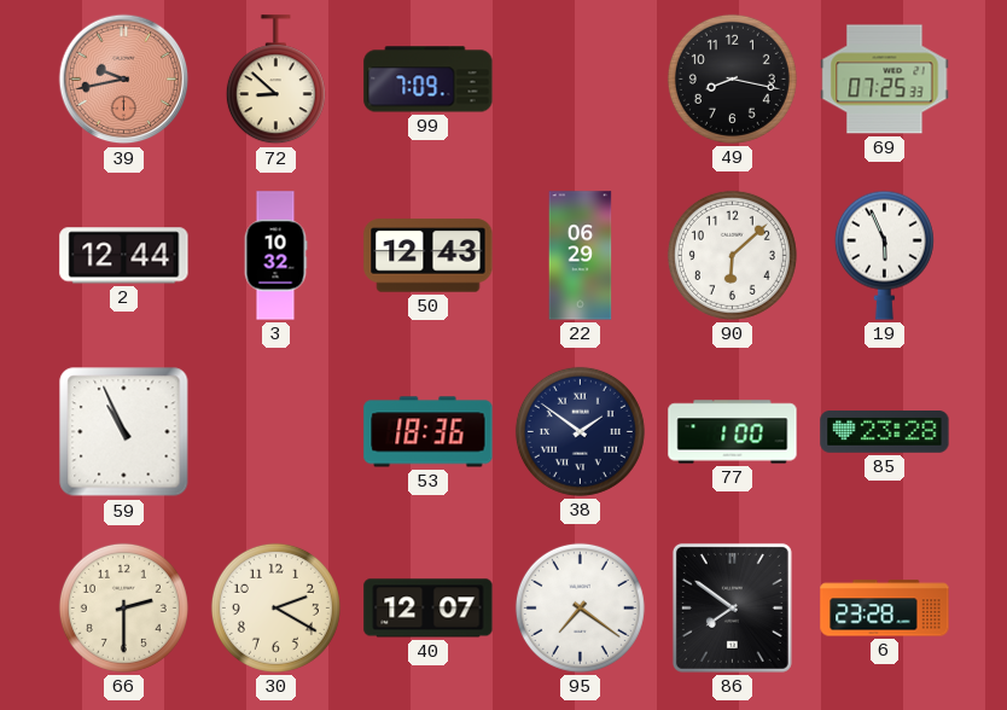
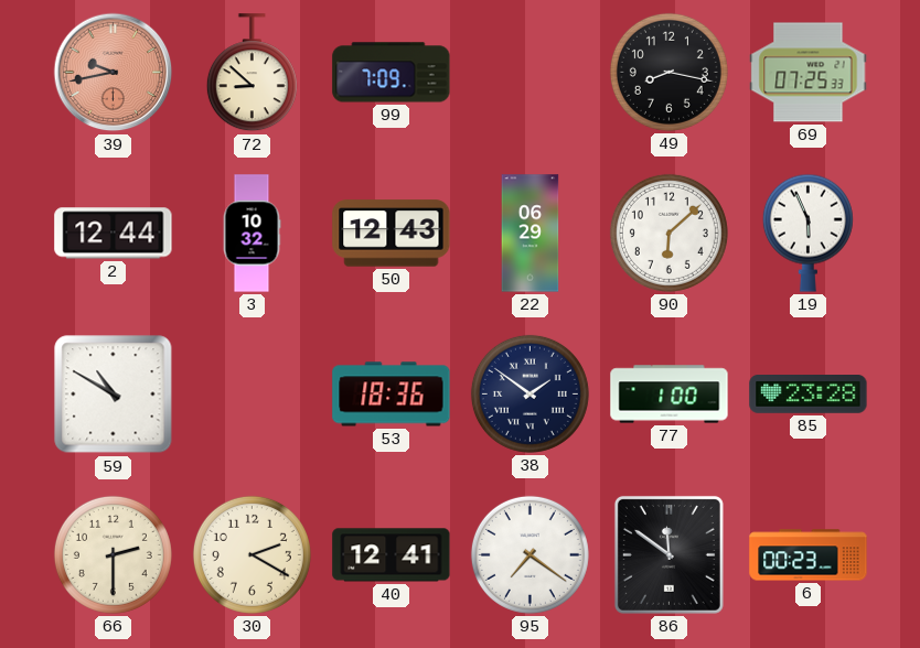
59: 10:56 -> 10:50
40: 12:07 -> 12:41
86: 7:51 -> 11:51
6: 23:28 -> 00:23
